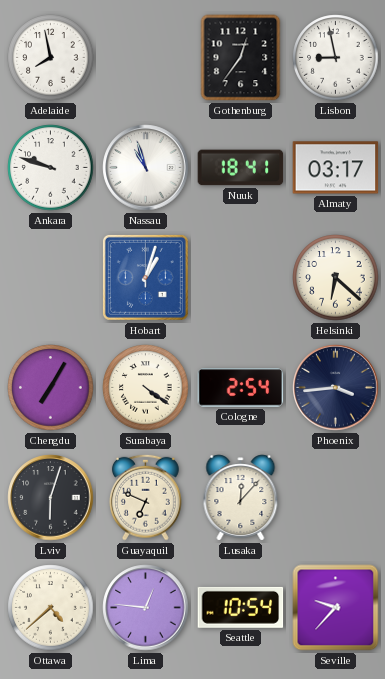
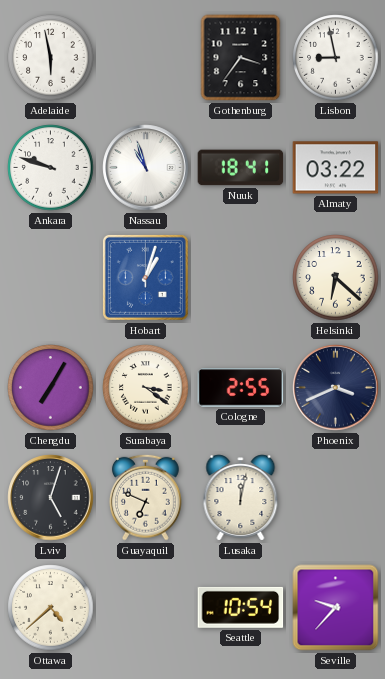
Adelaide: 7:58 -> 5:58
Gothenburg: 12:36 -> 3:36
Almaty: 03:17 -> 03:22
Surabaya: 4:21 -> 3:21
Cologne: 2:54 -> 2:55
Phoenix: 3:44 -> 3:41
Lviv: 6:03 -> 5:03
Lusaka: 12:07 -> 12:02
Lima: 12:46 -> none
